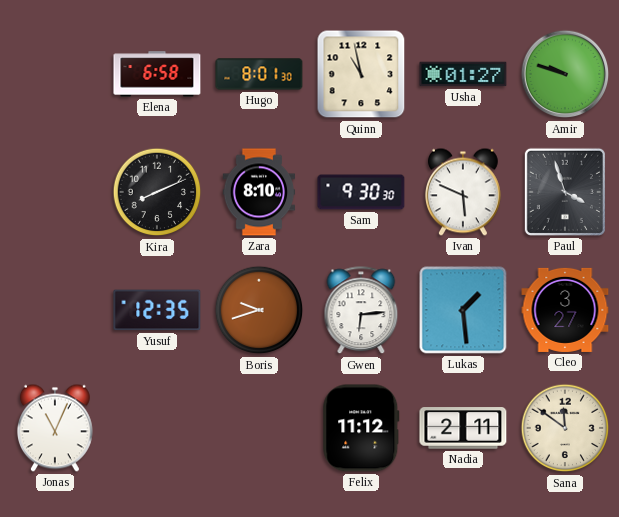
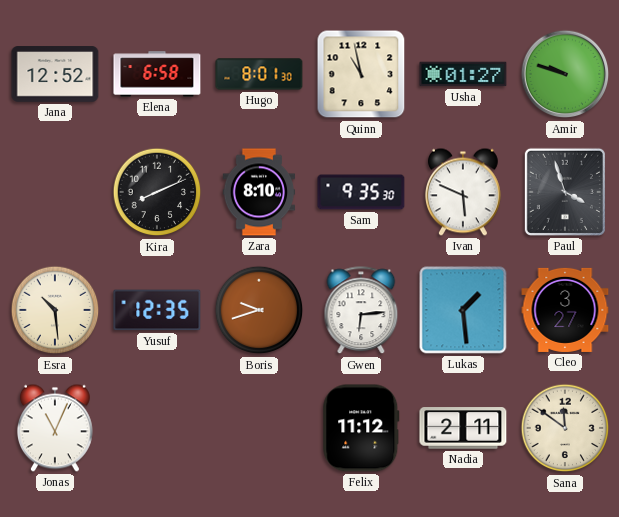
Jana: none -> 12:52
Sam: 9:30 -> 9:35
Esra: none -> 10:29
